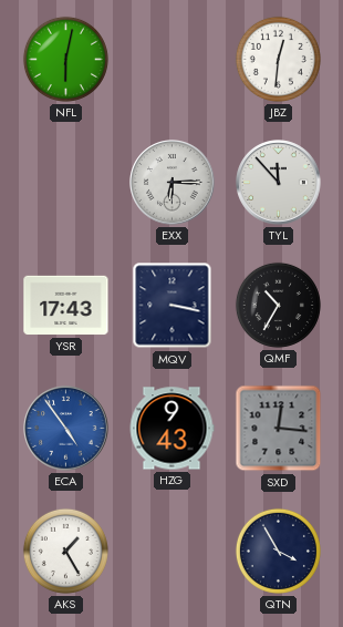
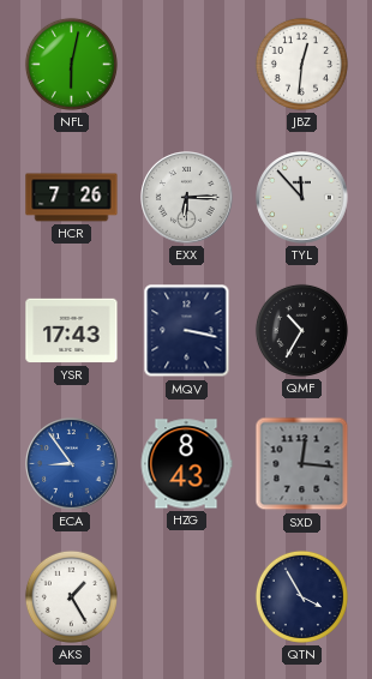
HCR: none -> 7:26
ECA: 4:54 -> 8:54
HZG: 9:43 -> 8:43
